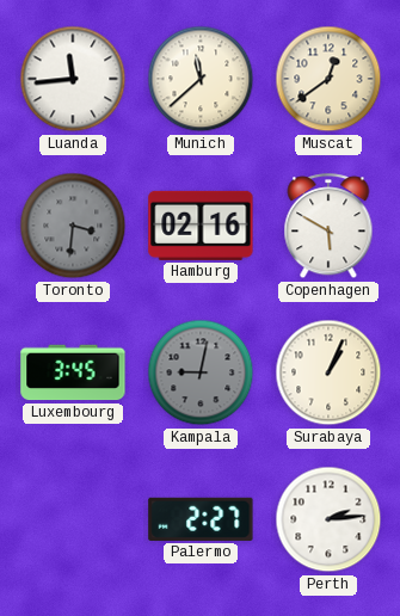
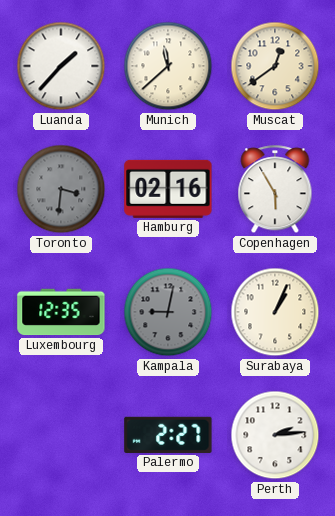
Luanda: 11:44 -> 1:37
Copenhagen: 5:50 -> 5:55
Luxembourg: 3:45 -> 12:35
